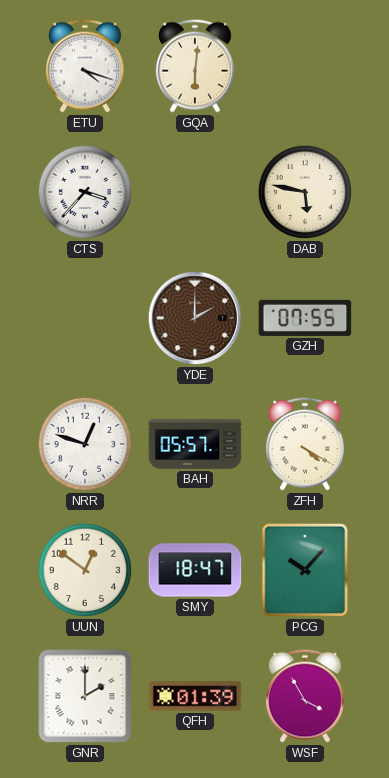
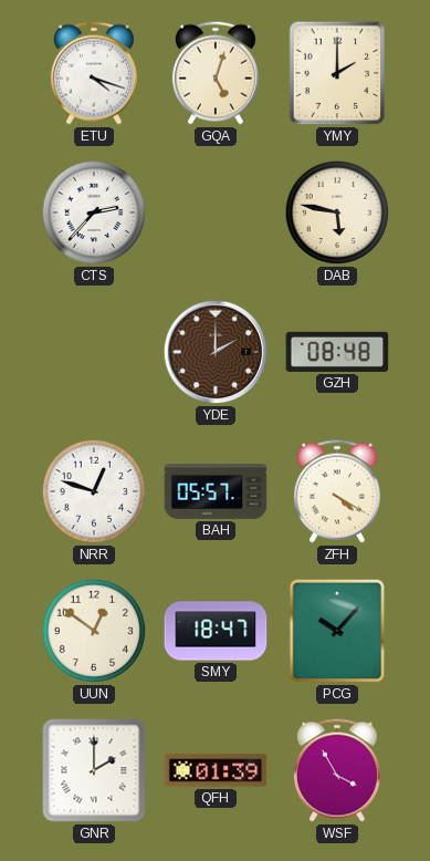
GQA: 6:01 -> 5:03
YMY: none -> 2:00
CTS: 3:37 -> 2:37
GZH: 07:55 -> 08:48
